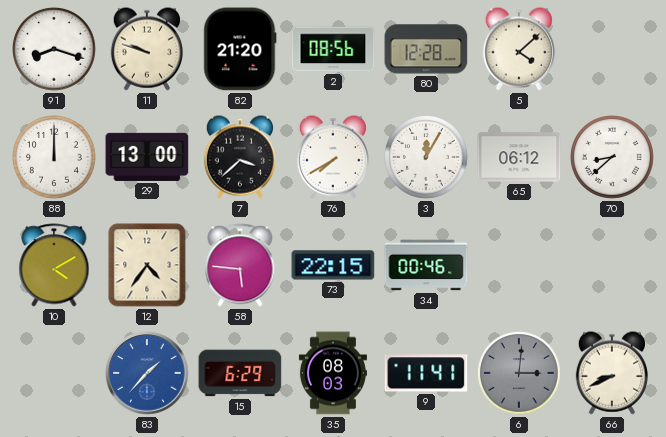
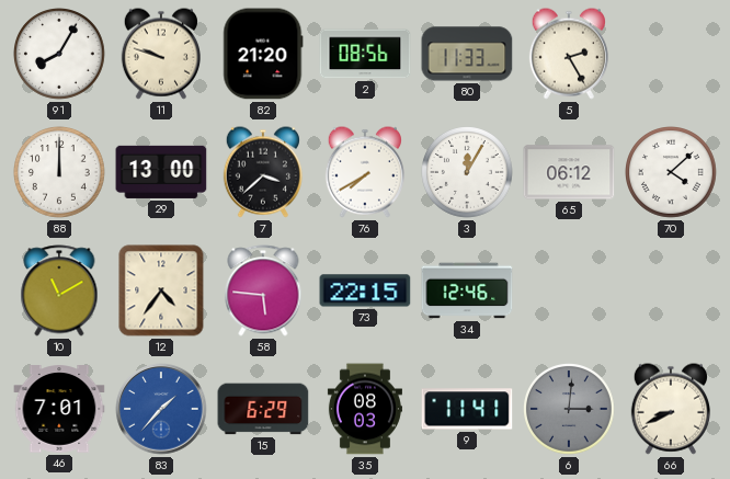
91: 8:18 -> 8:05
80: 12:28 -> 11:33
5: 4:08 -> 2:25
70: 8:38 -> 4:08
10: 4:10 -> 11:10
34: 00:46 -> 12:46
46: none -> 7:01
